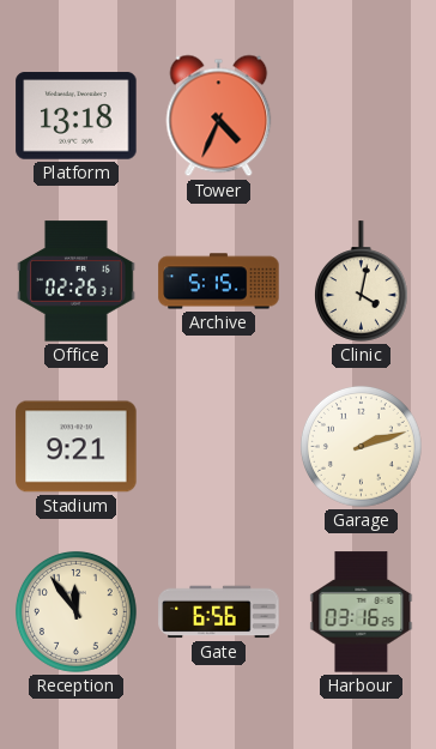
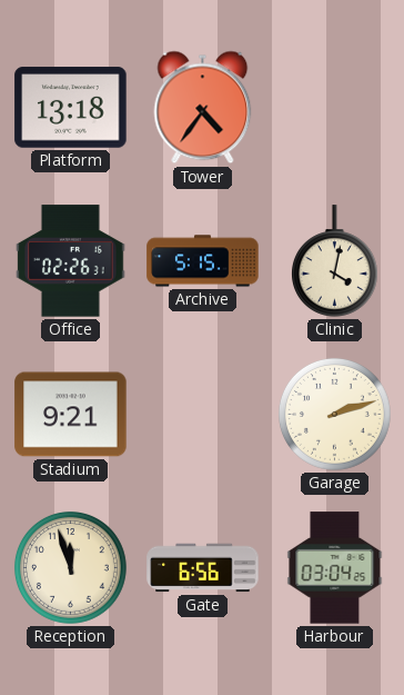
Tower: 4:34 -> 4:36
Reception: 11:54 -> 11:57
Harbour: 03:16 -> 03:04
